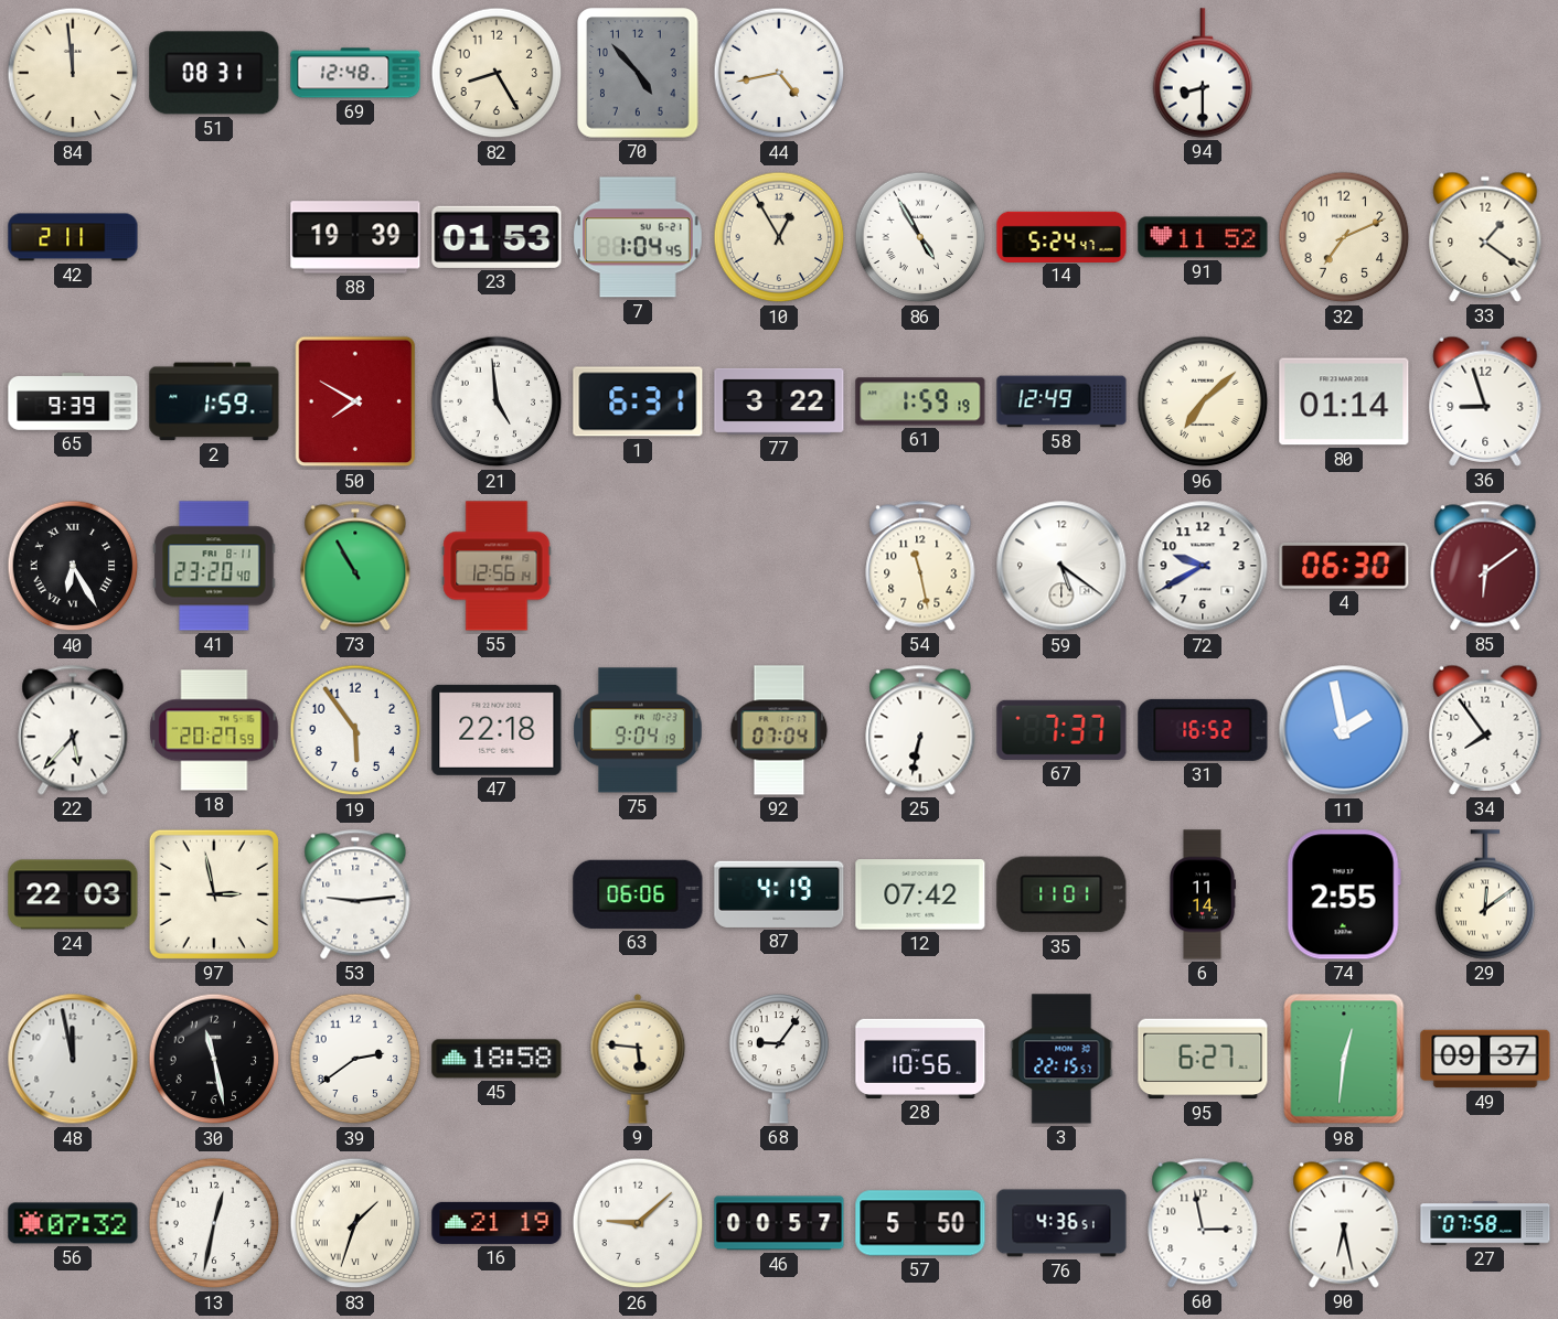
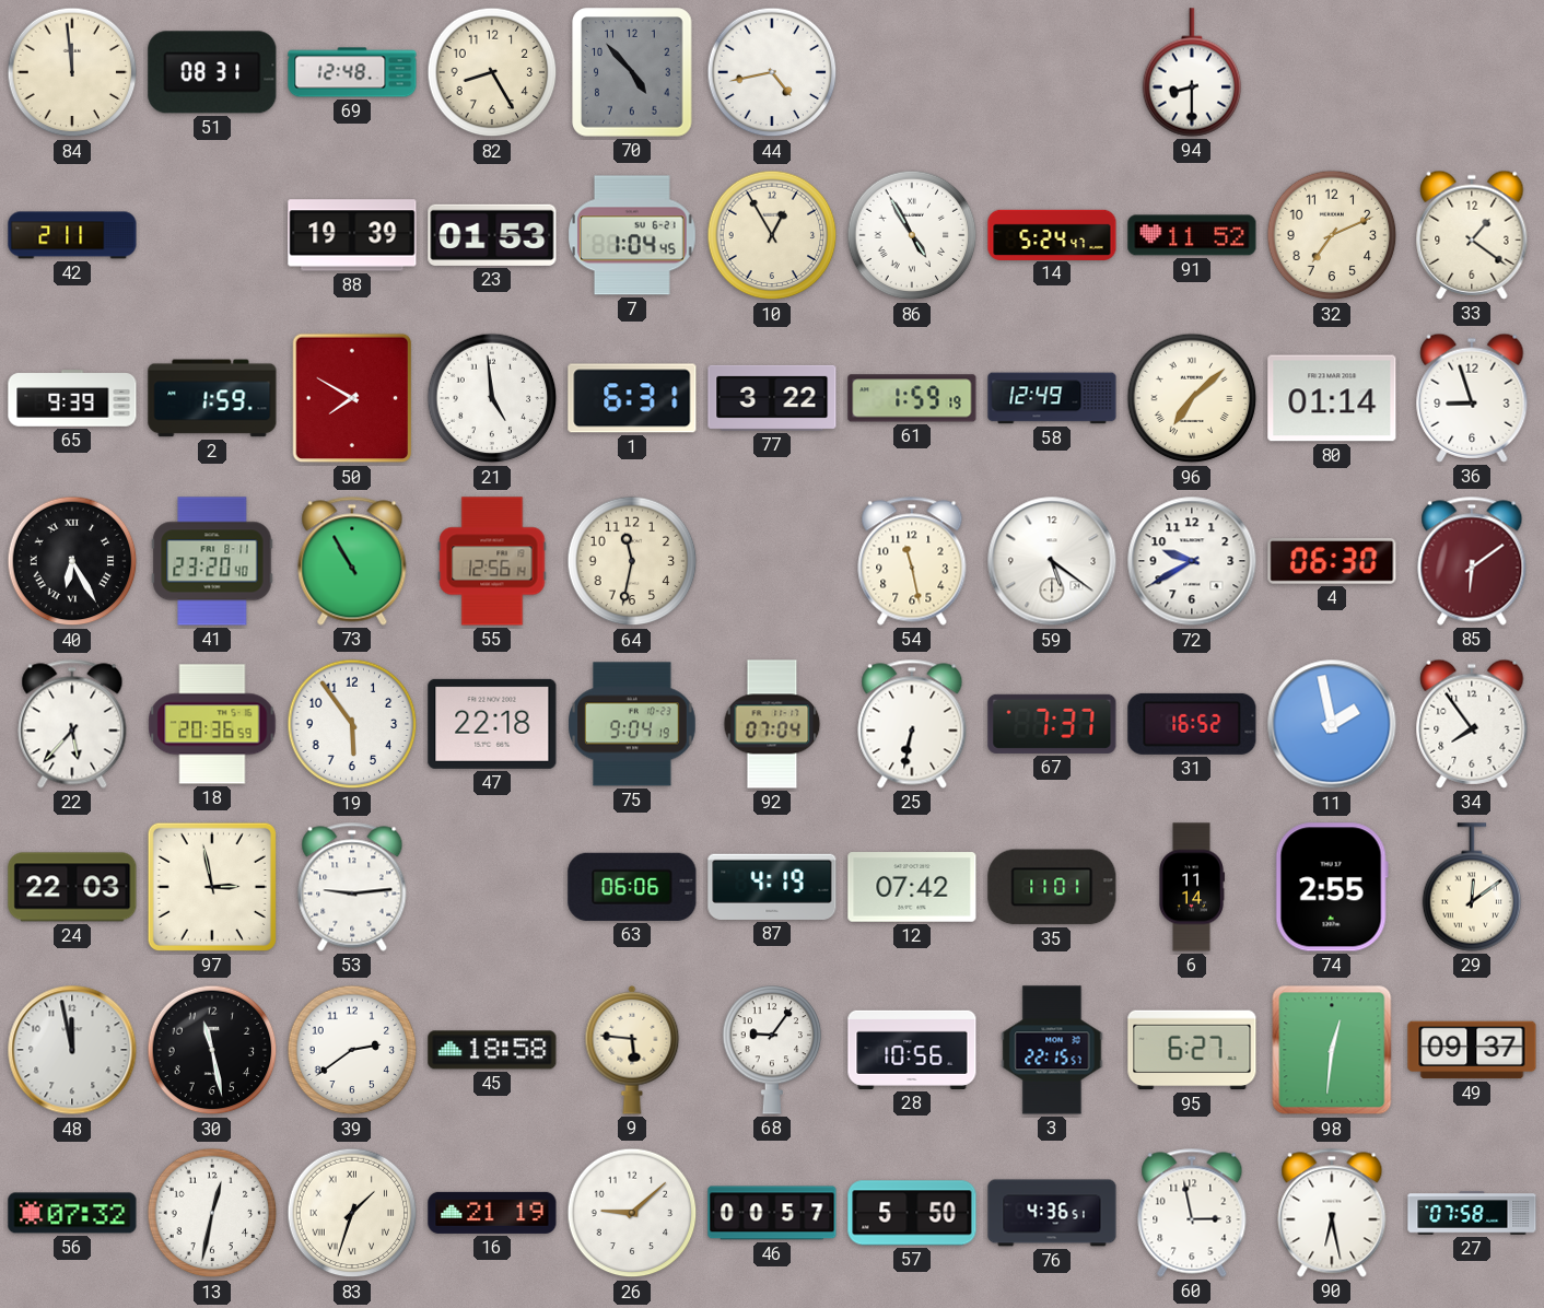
64: none -> 11:32
18: 20:27 -> 20:36
